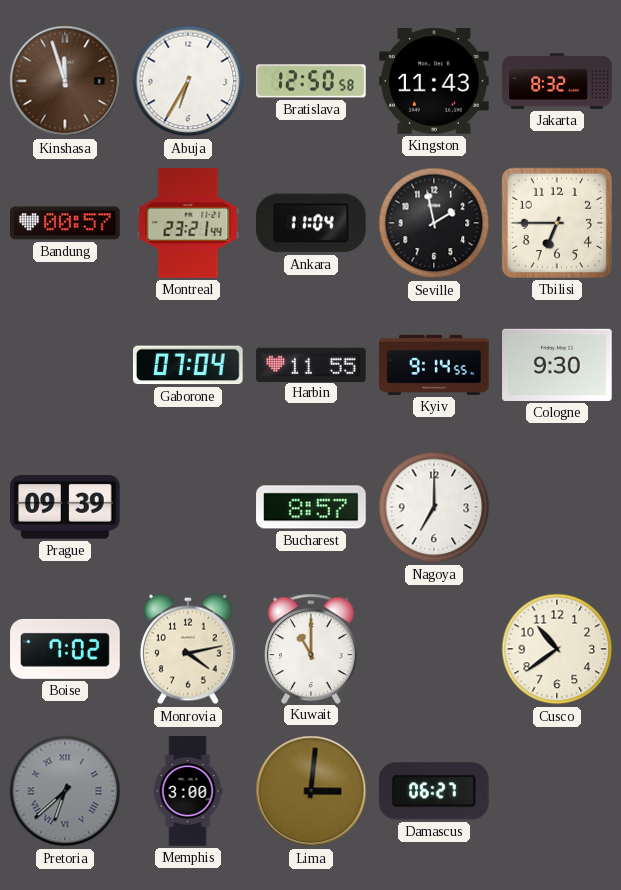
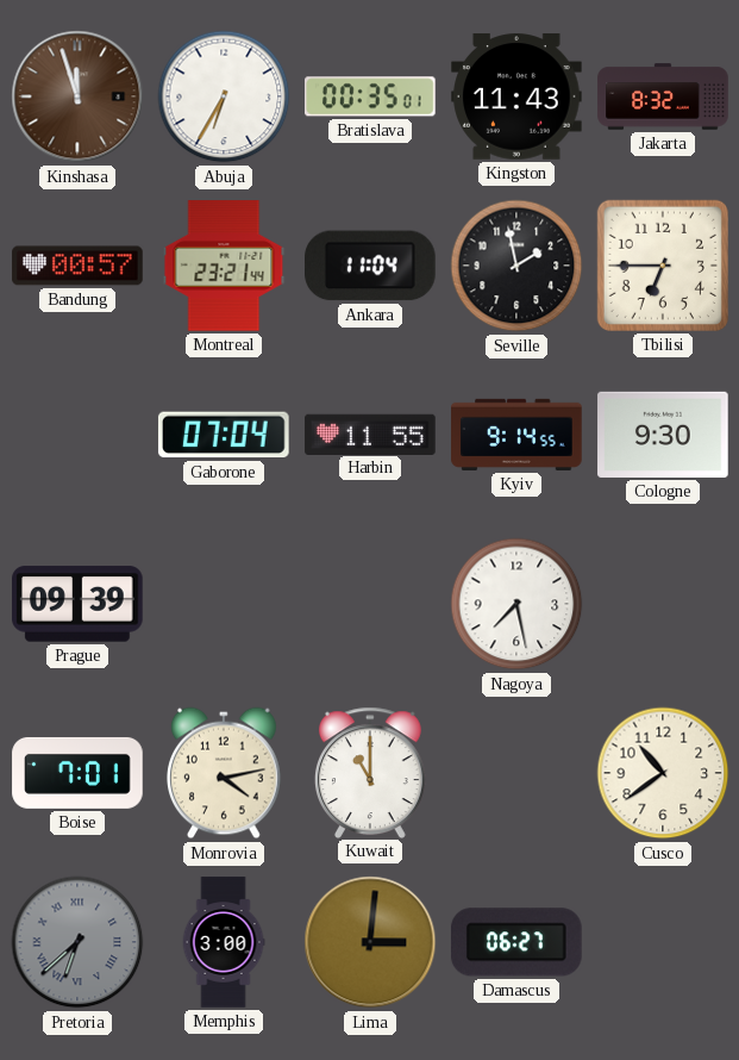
Bratislava: 12:50 -> 00:35
Bucharest: 8:57 -> none
Nagoya: 7:00 -> 7:28
Boise: 7:02 -> 7:01
